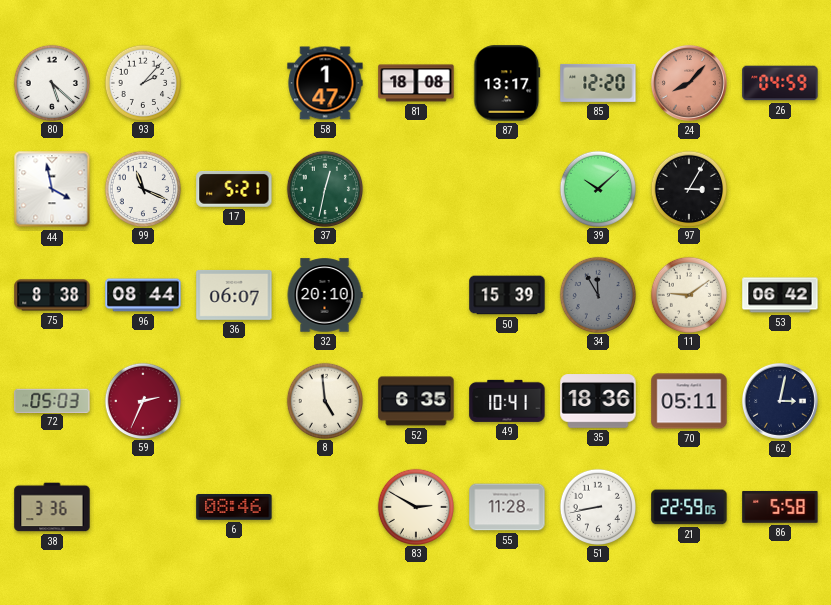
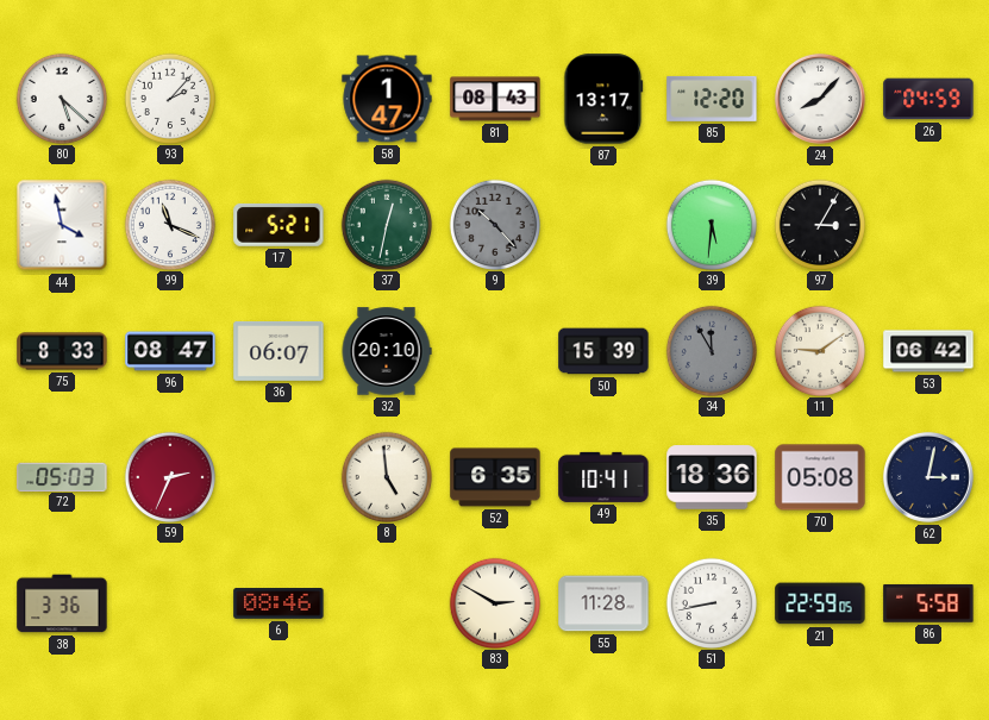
81: 18:08 -> 08:43
24 dial: salmon -> white
9: none -> 10:23
39: 10:08 -> 5:31
75: 8:38 -> 8:33
96: 08:44 -> 08:47
70: 05:11 -> 05:08
